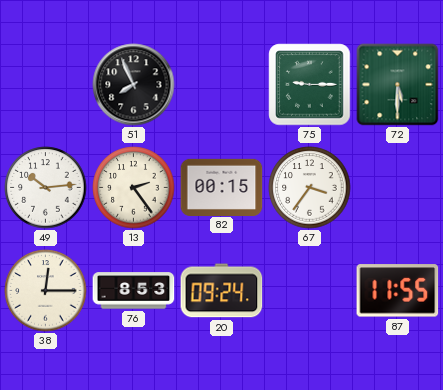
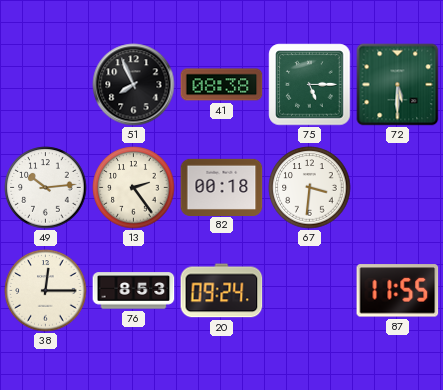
41: none -> 08:38
75: 9:15 -> 5:15
82: 00:15 -> 00:18
67: 3:36 -> 3:31
